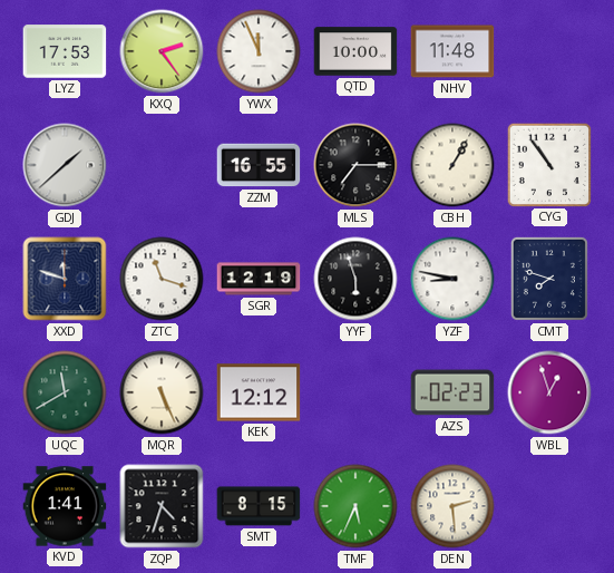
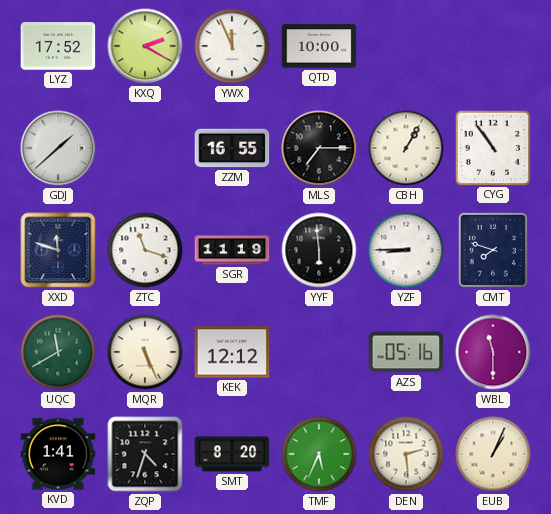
LYZ: 17:53 -> 17:52
KXQ: 2:24 -> 2:20
NHV: 11:48 -> none
SGR: 12:19 -> 11:19
YYF: 5:57 -> 5:59
YZF: 8:47 -> 8:45
AZS: 02:23 -> 05:16
WBL: 12:57 -> 11:30
SMT: 8:15 -> 8:20
EUB: none -> 1:04
